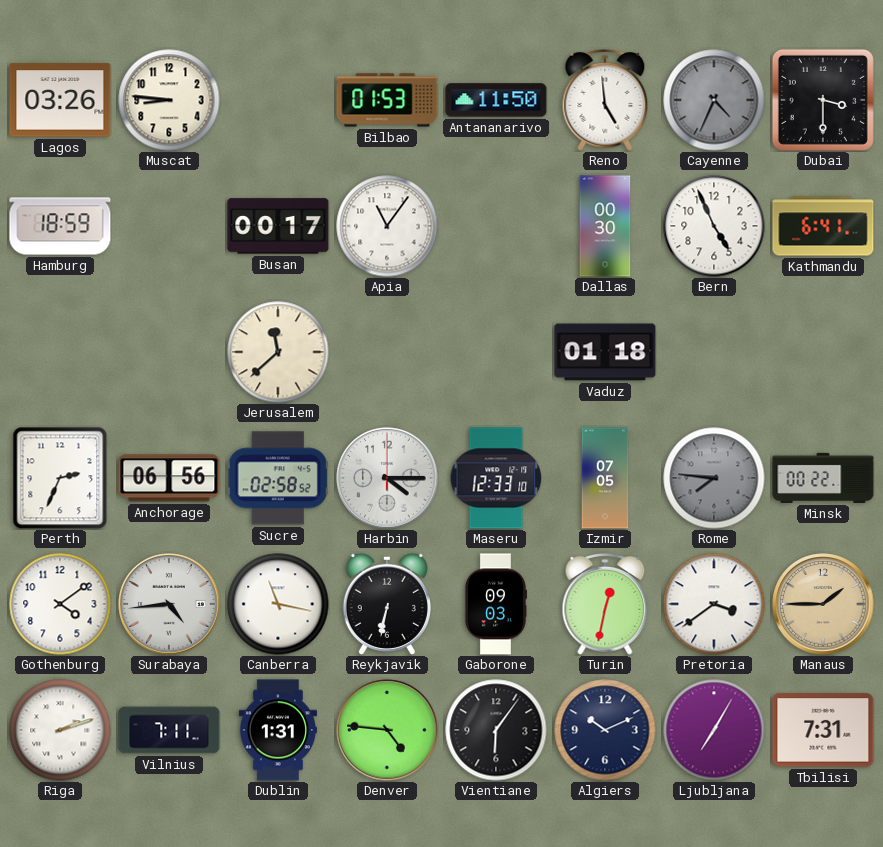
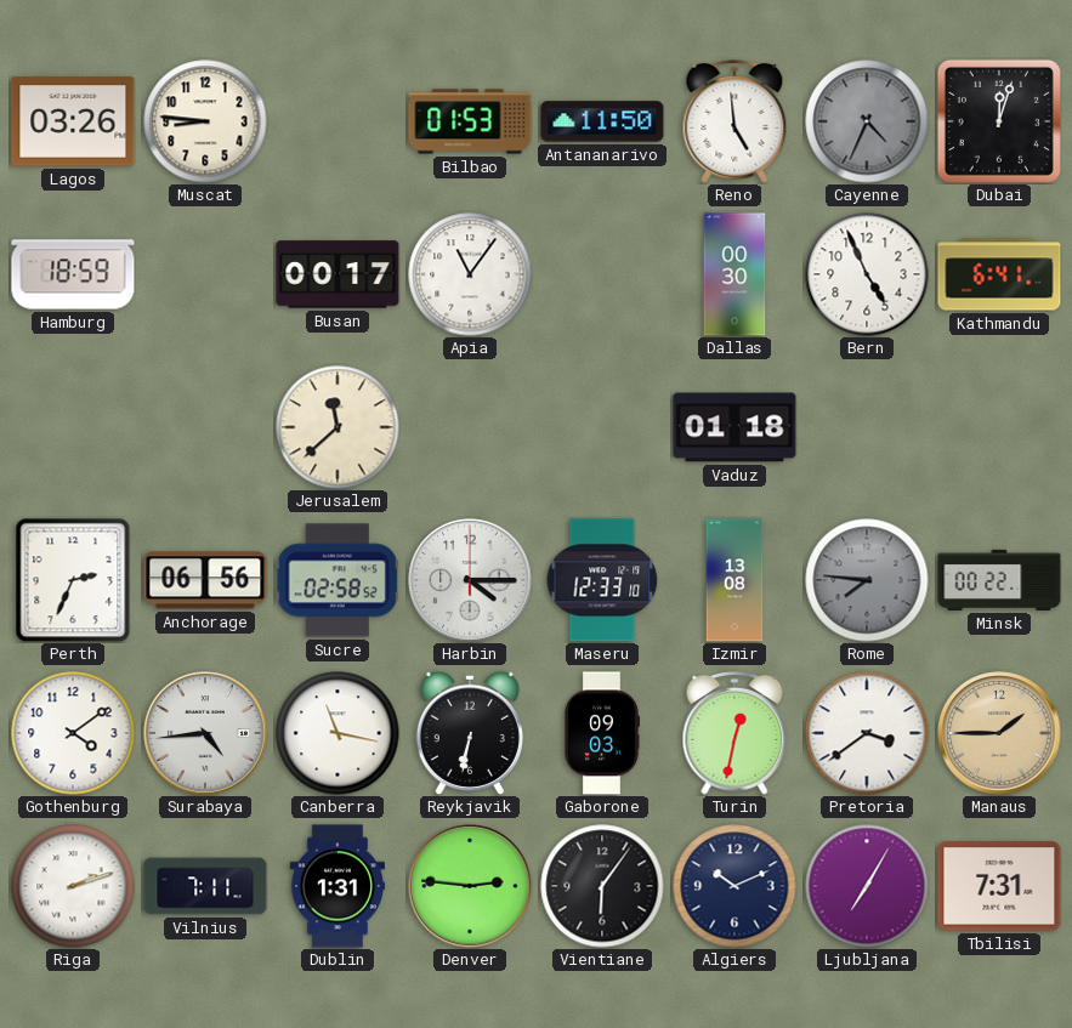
Dubai: 3:30 -> 12:03
Izmir: 07:05 -> 13:08
Denver: 4:46 -> 2:46
